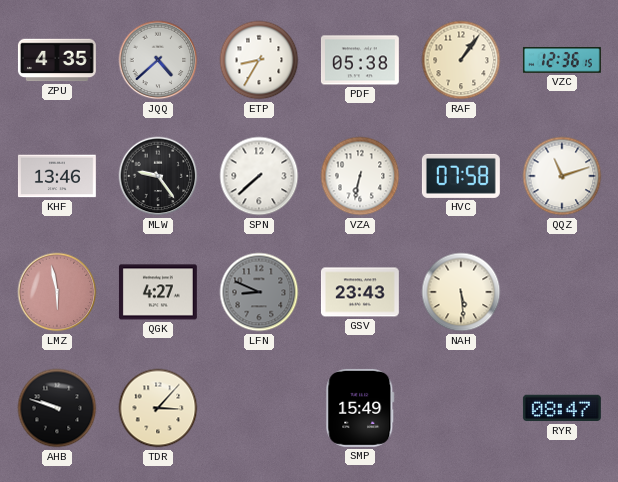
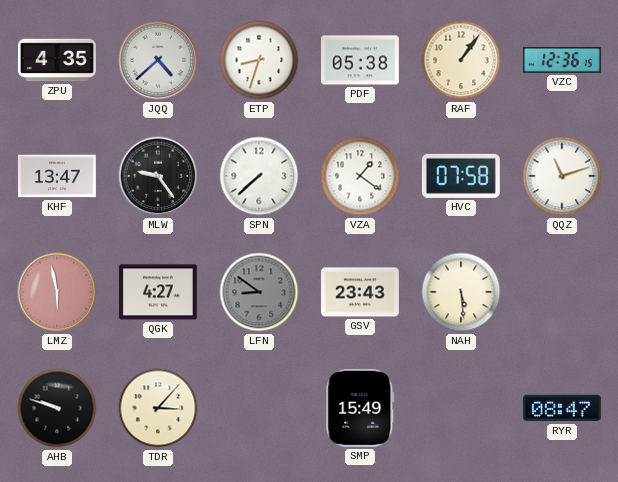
ETP: 8:35 -> 8:33
KHF: 13:46 -> 13:47
VZA: 6:32 -> 1:21
LFN: 8:49 -> 8:51
